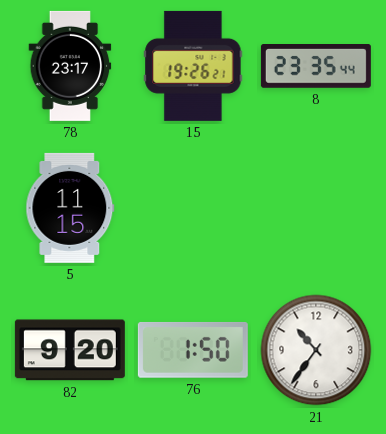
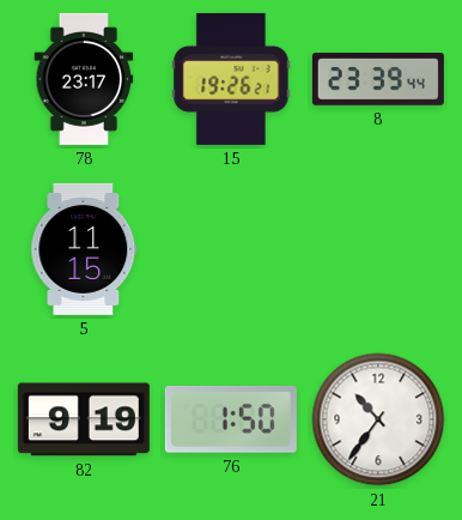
8: 23:35 -> 23:39
82: 9:20 -> 9:19
